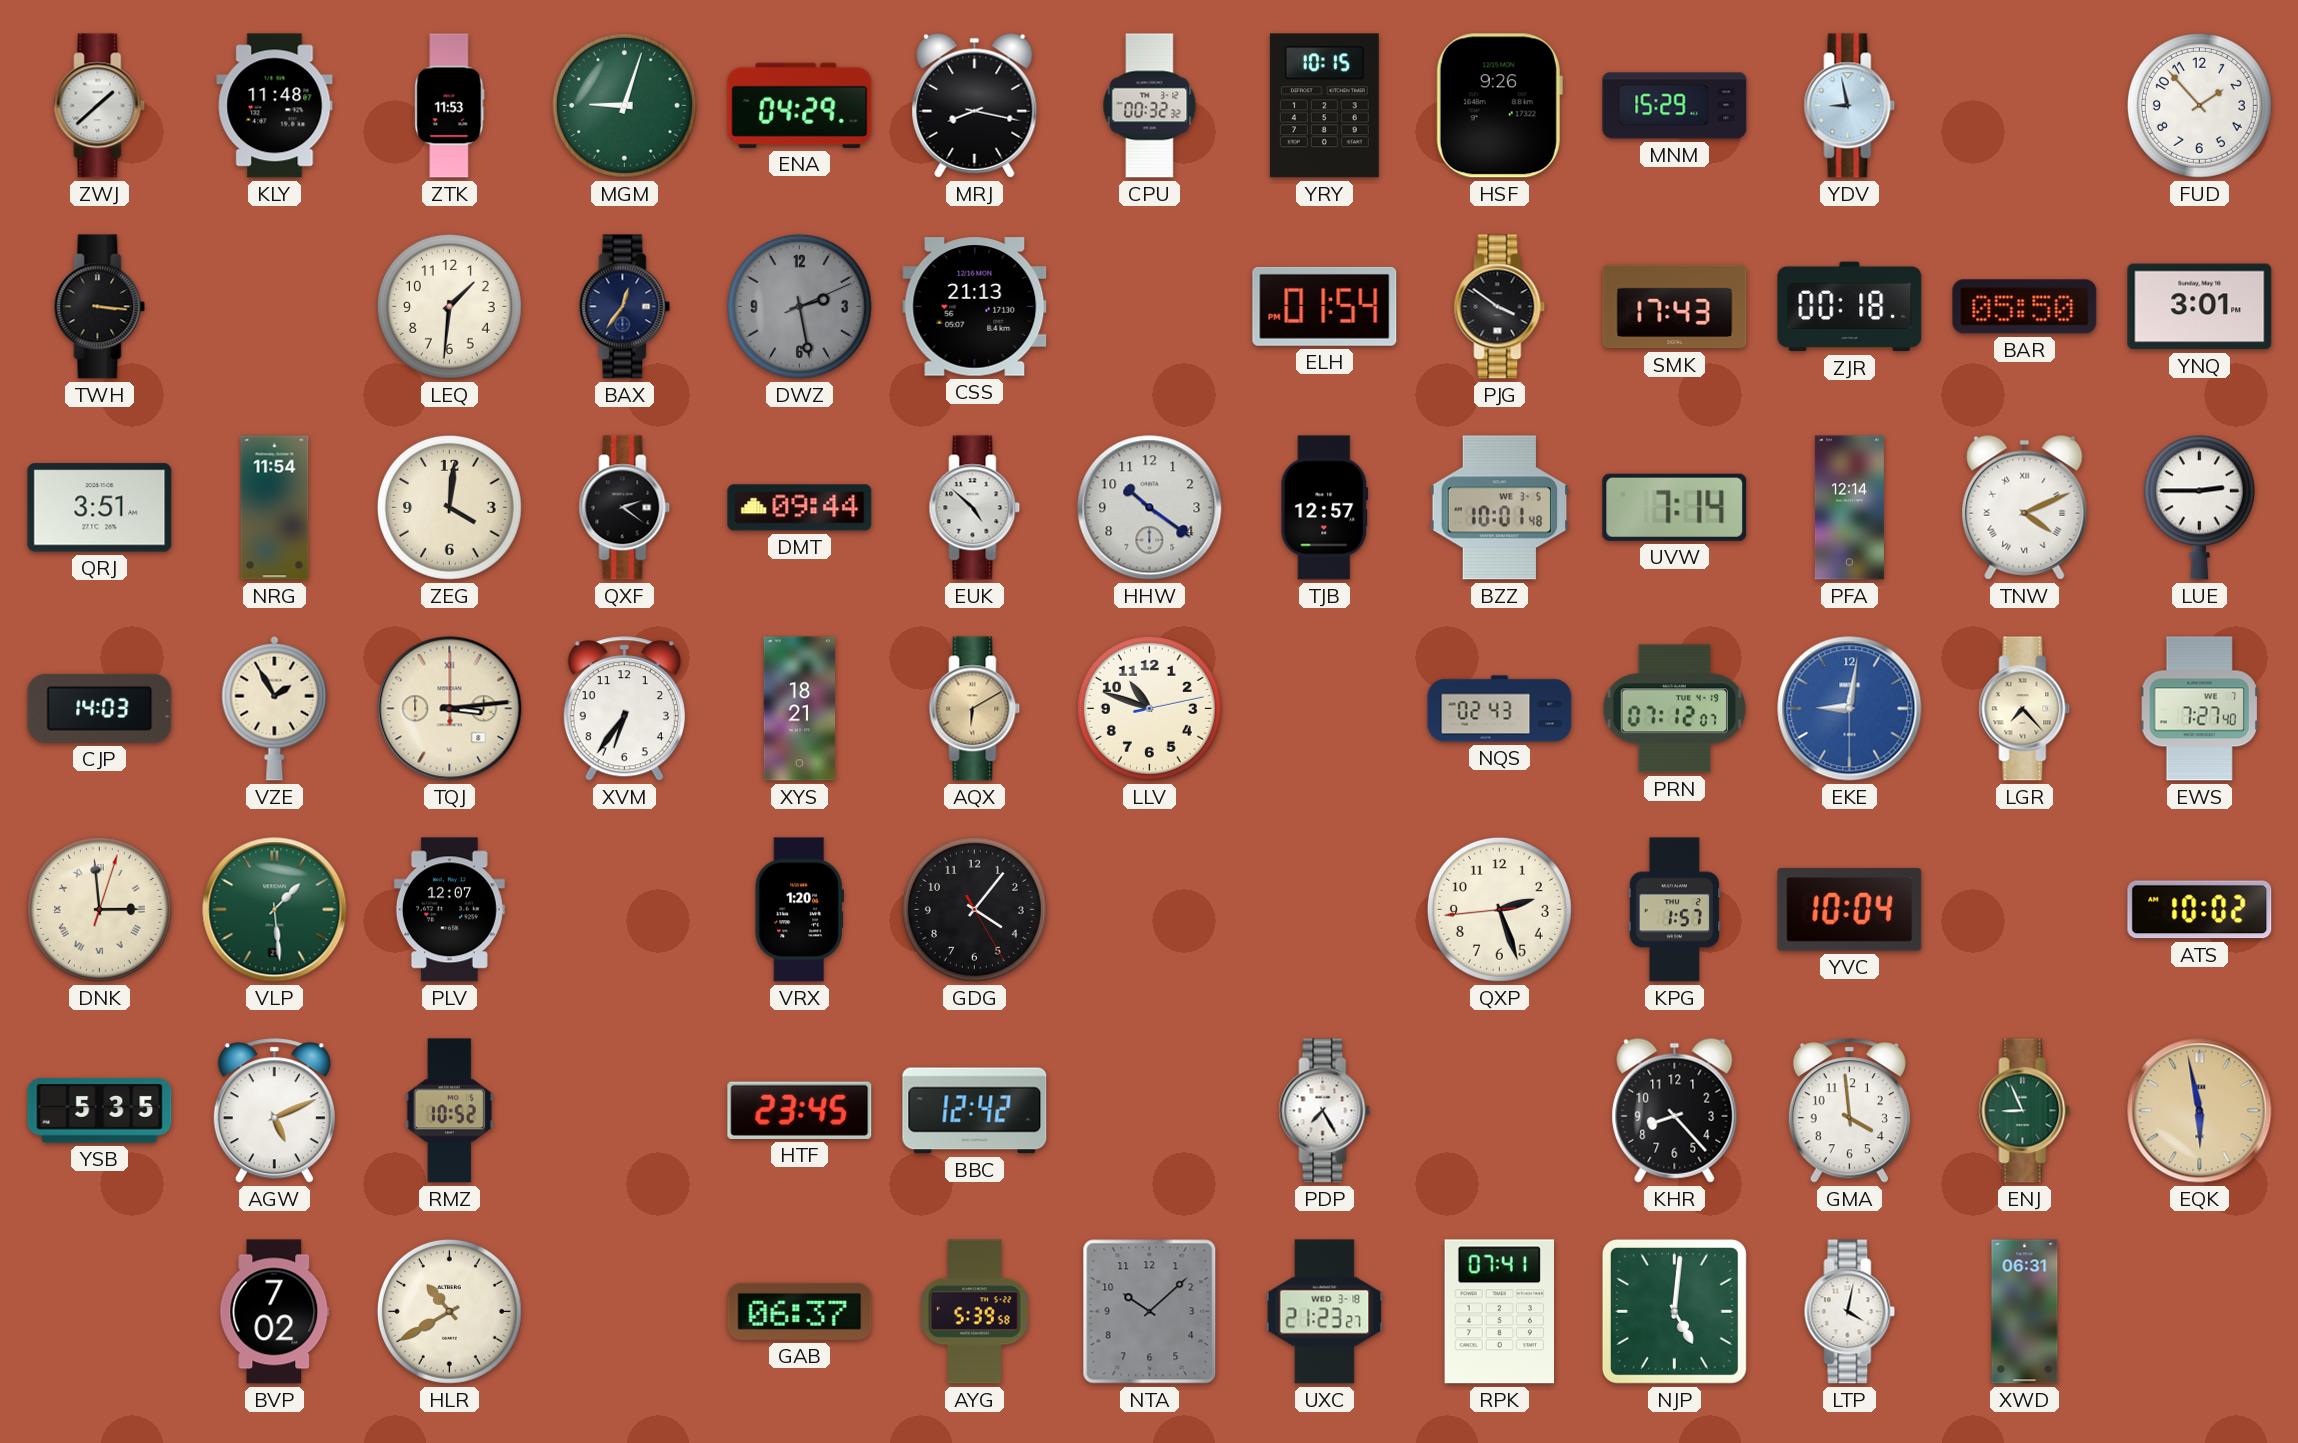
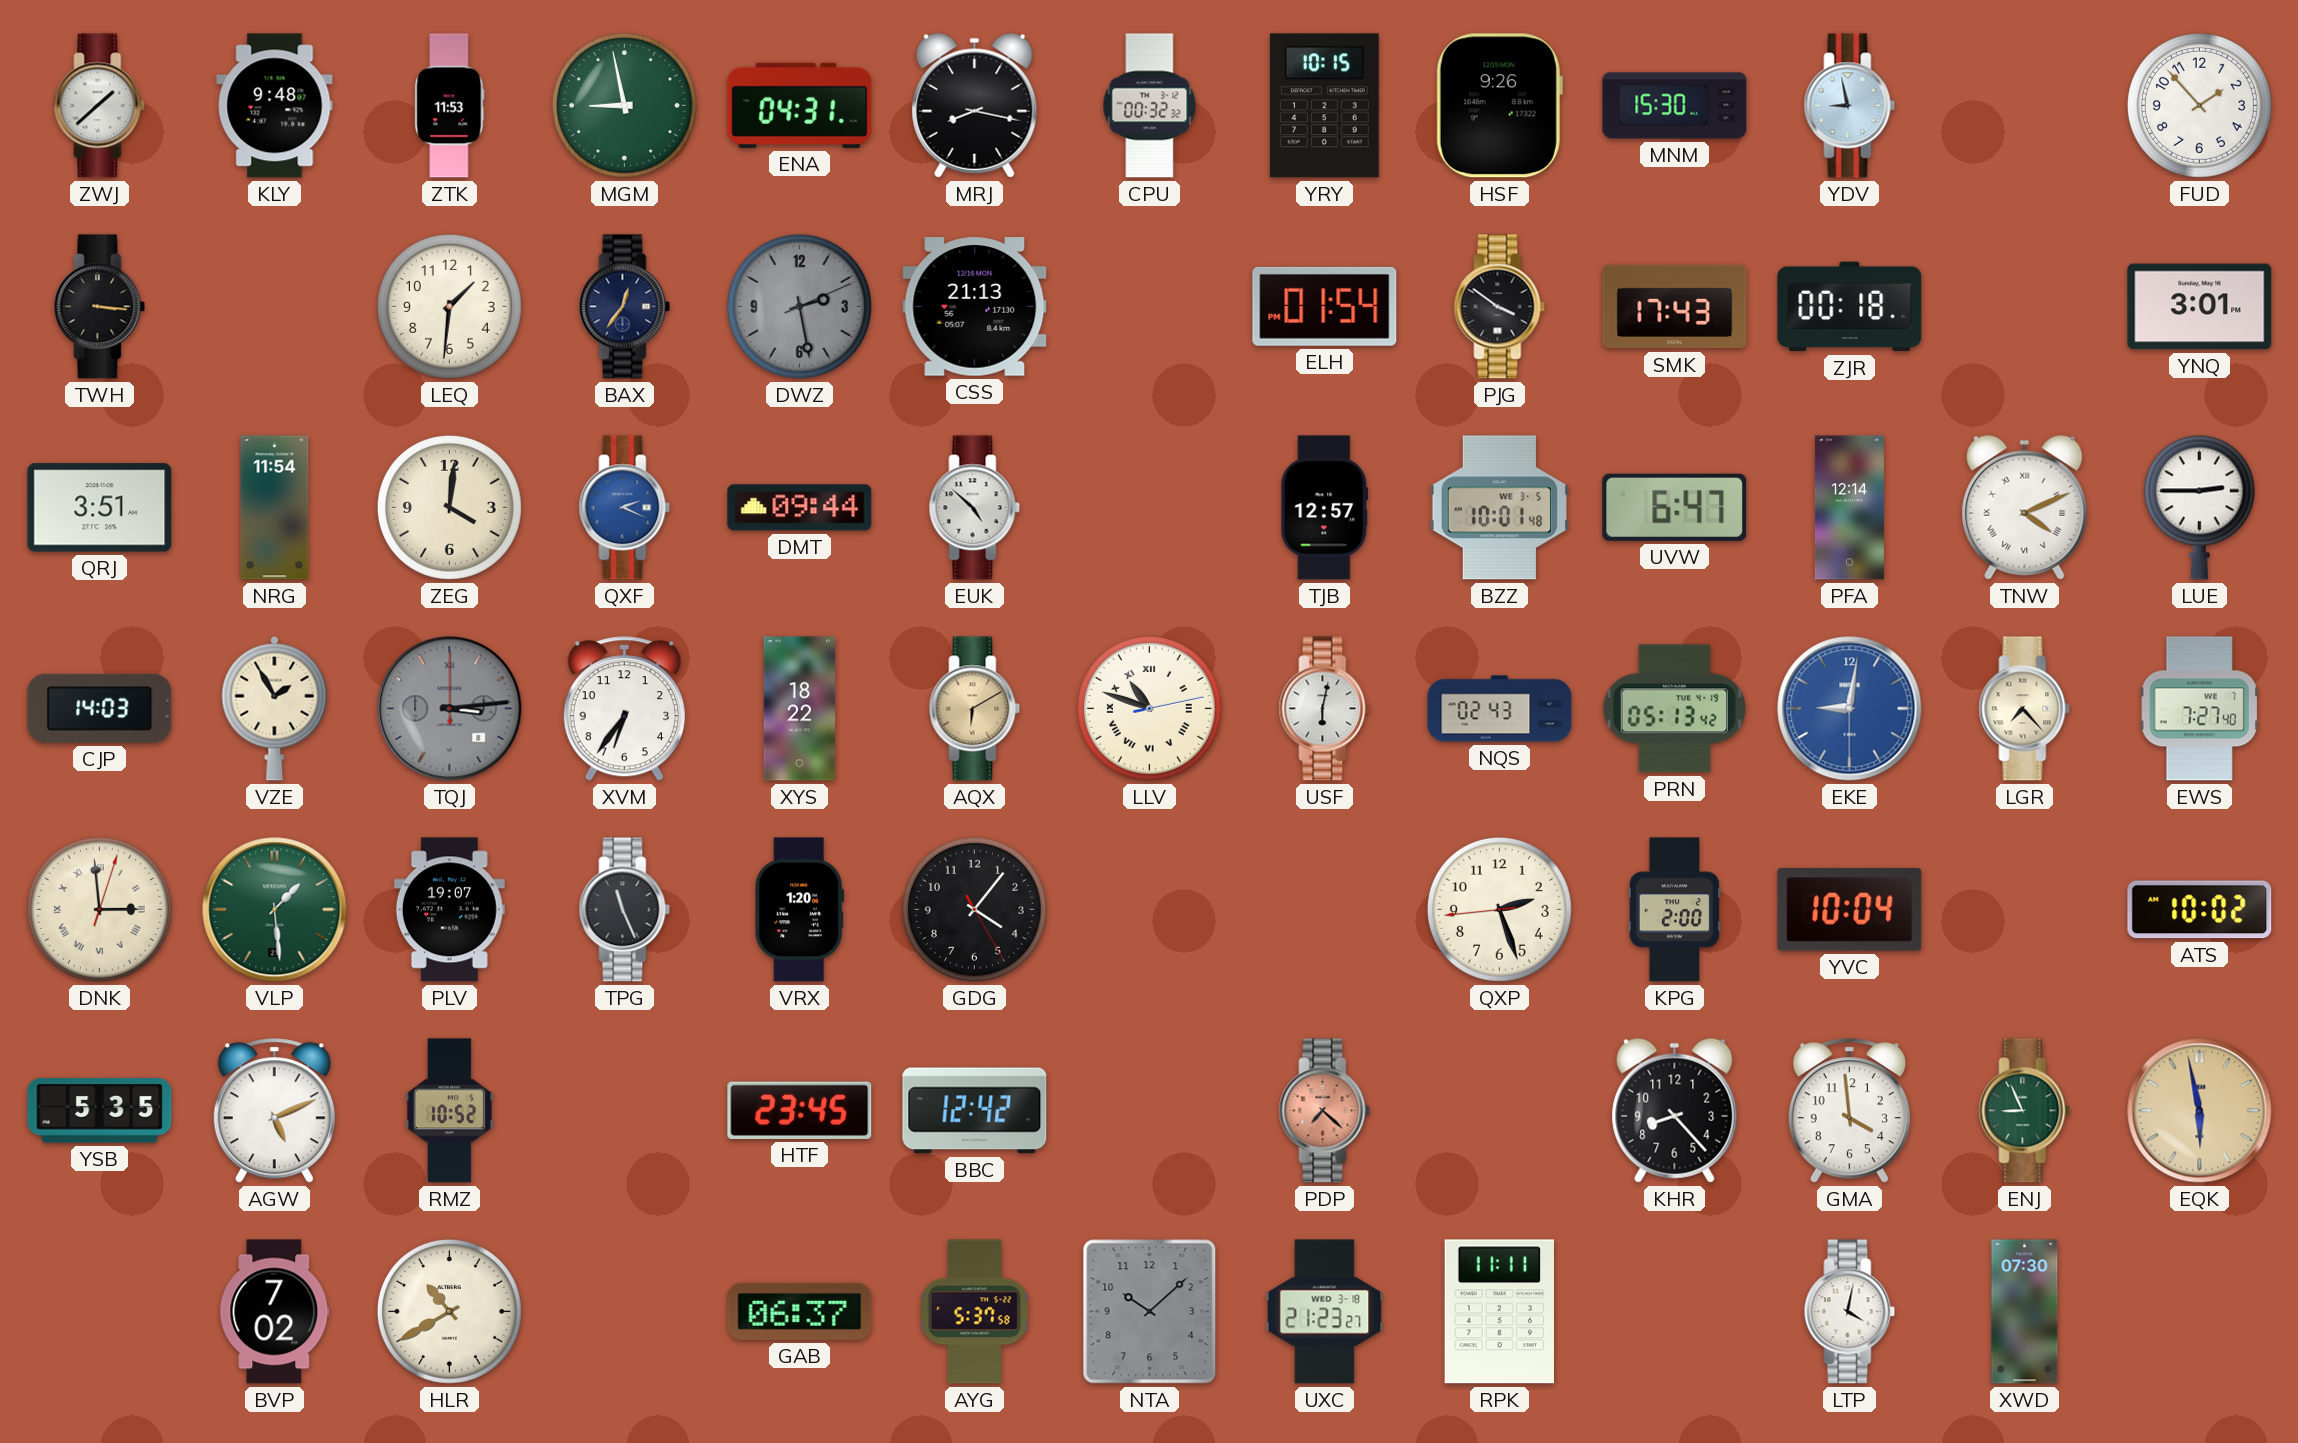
KLY: 11:48 -> 9:48
MGM: 9:03 -> 8:58
ENA: 04:29 -> 04:31
MNM: 15:29 -> 15:30
BAR: 05:50 -> none
QXF: 2:21 -> 2:19
QXF dial: black -> blue
HHW: 10:21 -> none
UVW: 7:14 -> 6:47
TQJ dial: cream -> grey
XYS: 18:21 -> 18:22
LLV numerals: Arabic -> Roman
USF: none -> 6:02
PRN: 07:12 -> 05:13
PLV: 12:07 -> 19:07
TPG: none -> 11:26
KPG: 1:57 -> 2:00
PDP: 7:25 -> 7:22
PDP dial: white -> salmon
AYG: 5:39 -> 5:37
RPK: 07:41 -> 11:11
NJP: 5:01 -> none
XWD: 06:31 -> 07:30
